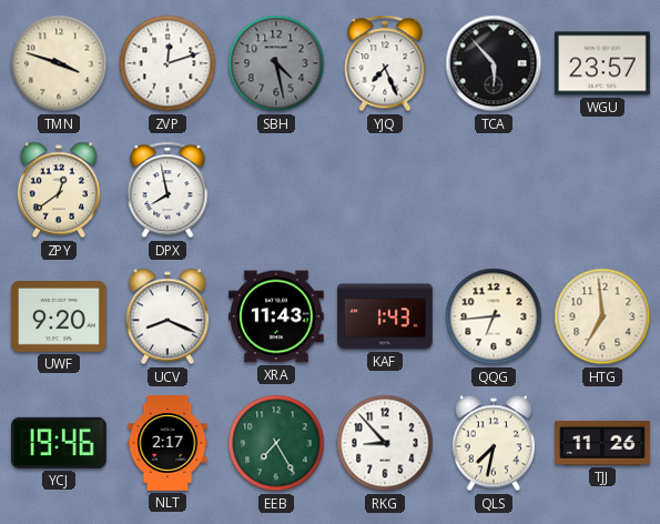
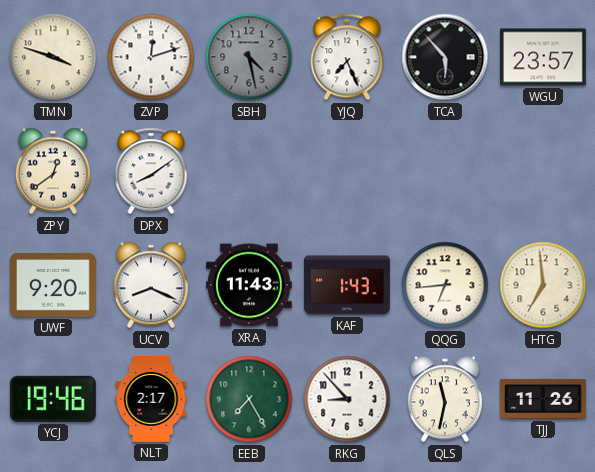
DPX: 7:58 -> 8:09
QLS: 7:32 -> 11:32
